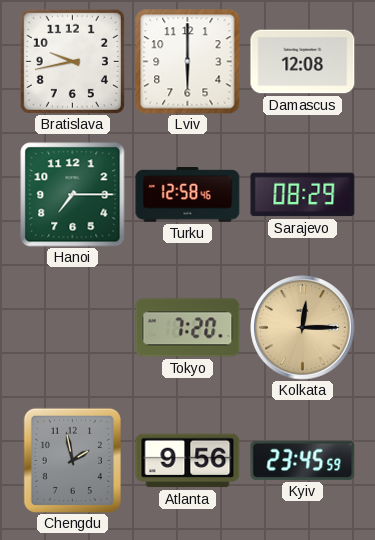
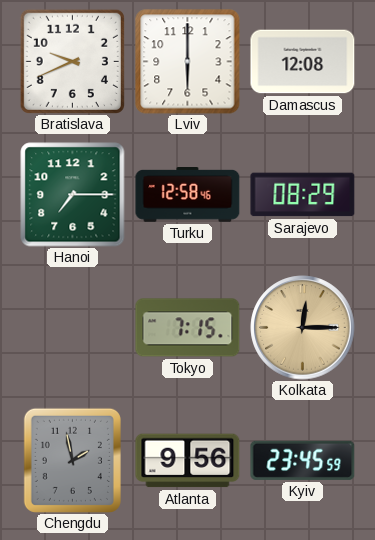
Bratislava: 9:43 -> 9:41
Tokyo: 7:20 -> 7:15
